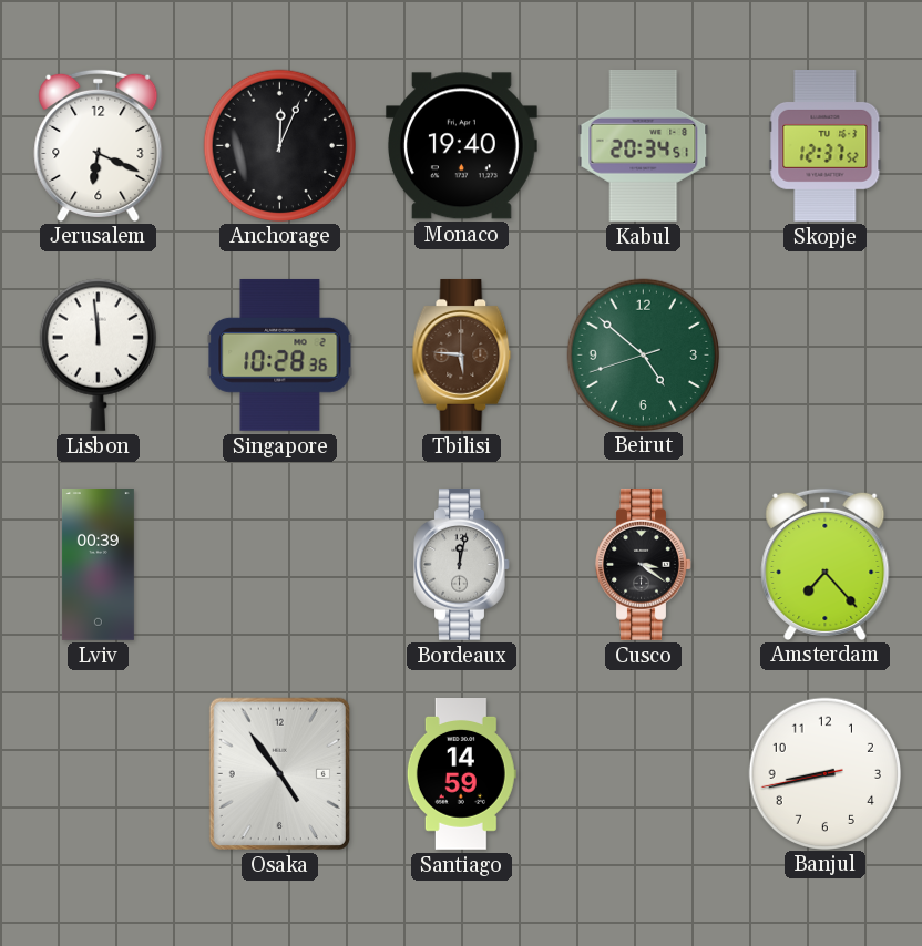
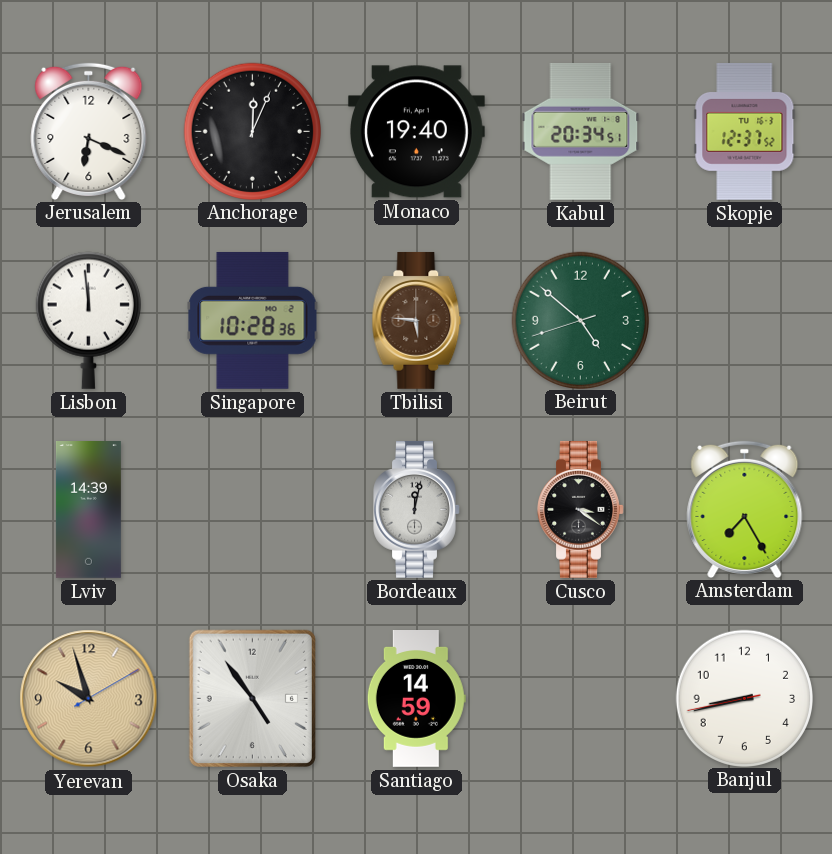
Lviv: 00:39 -> 14:39
Amsterdam: 7:23 -> 7:25
Yerevan: none -> 9:57
